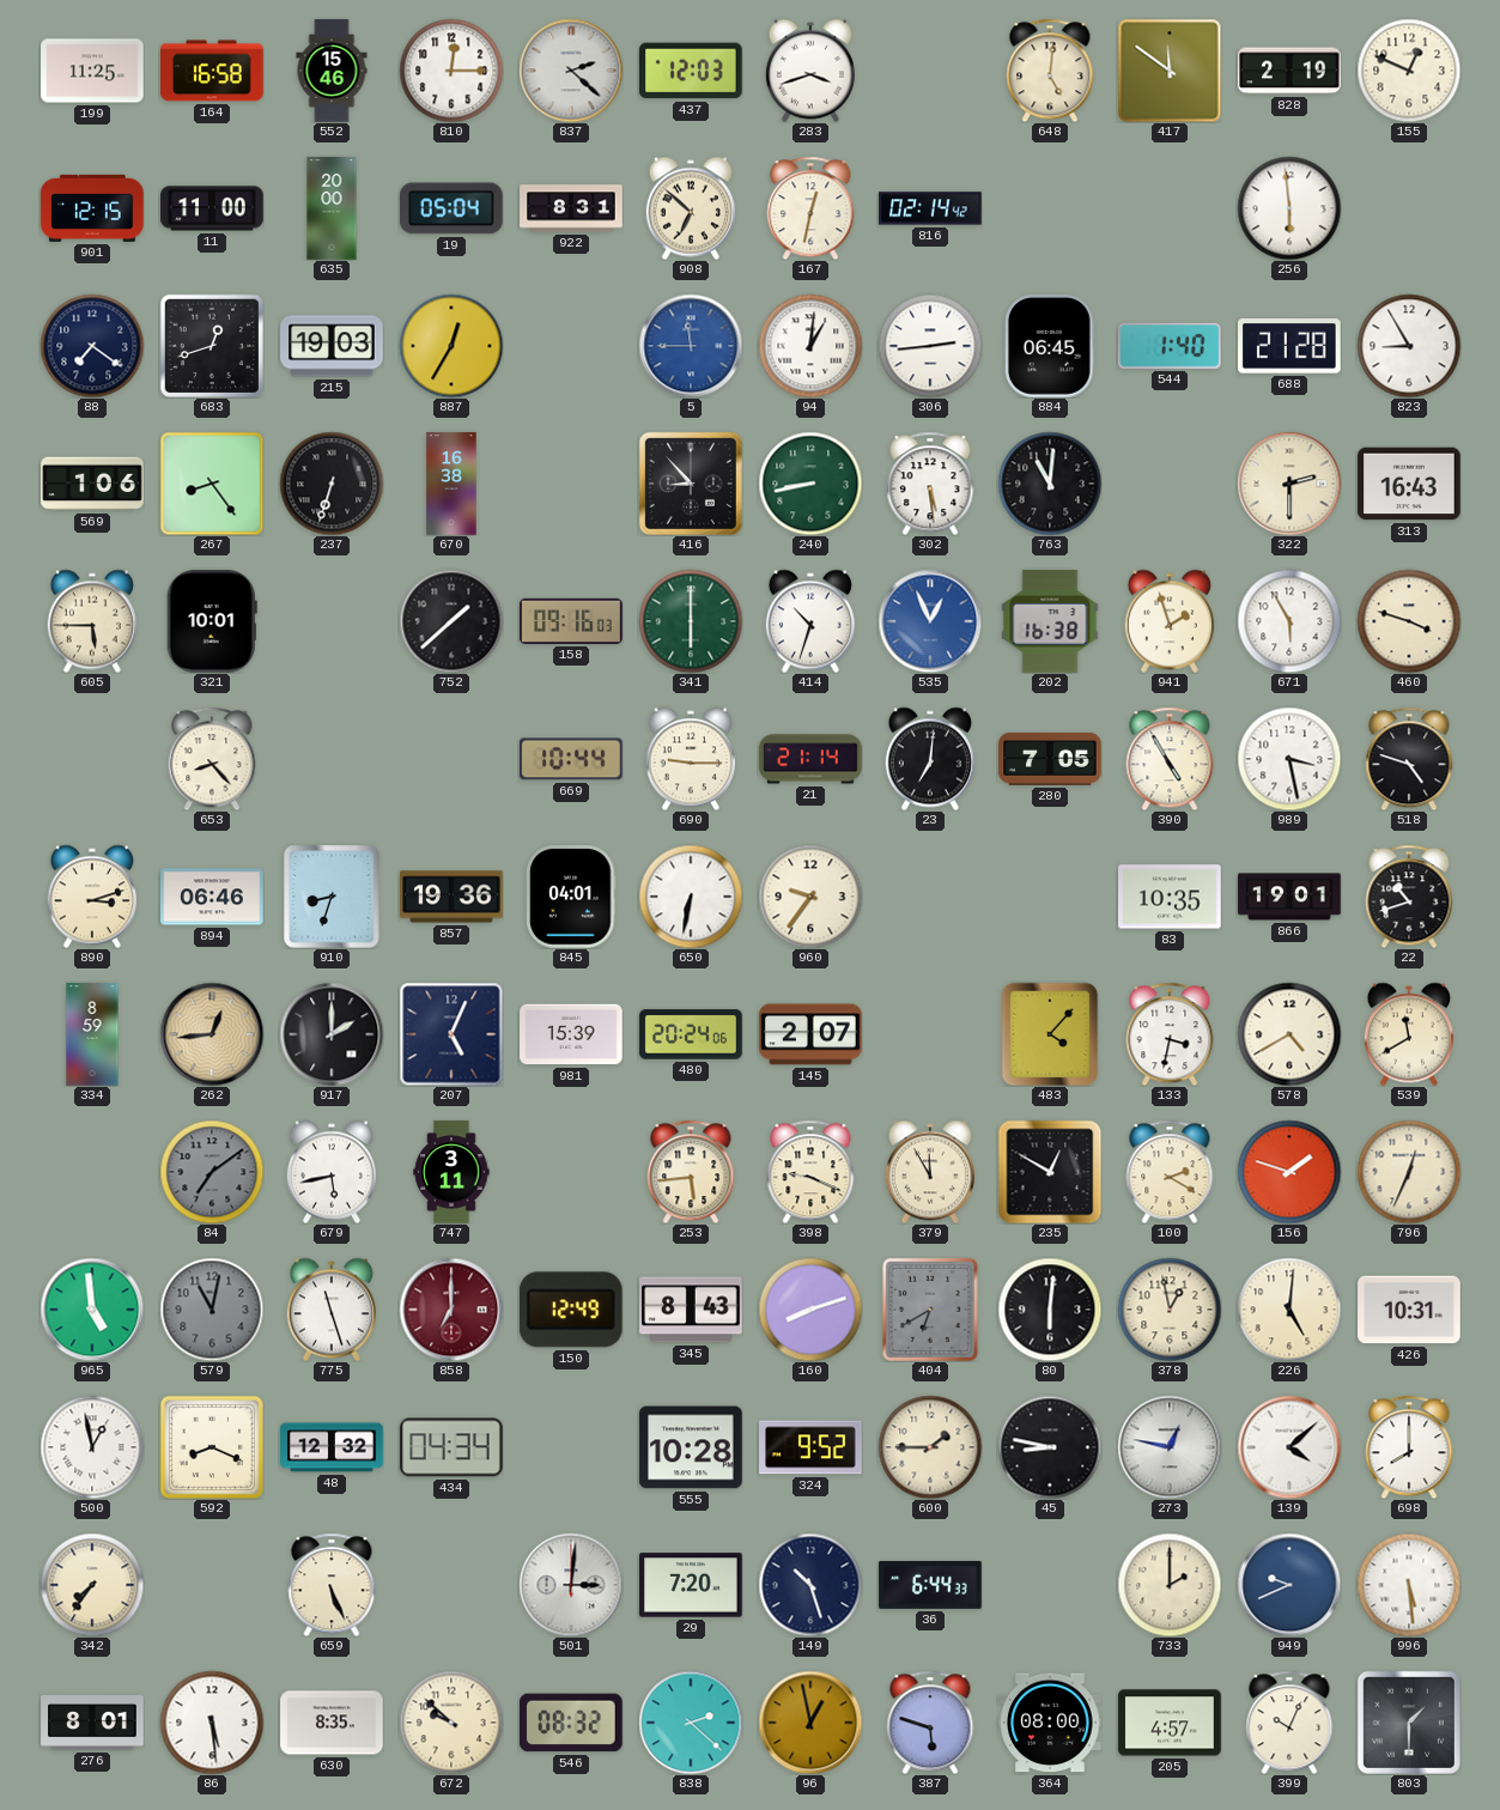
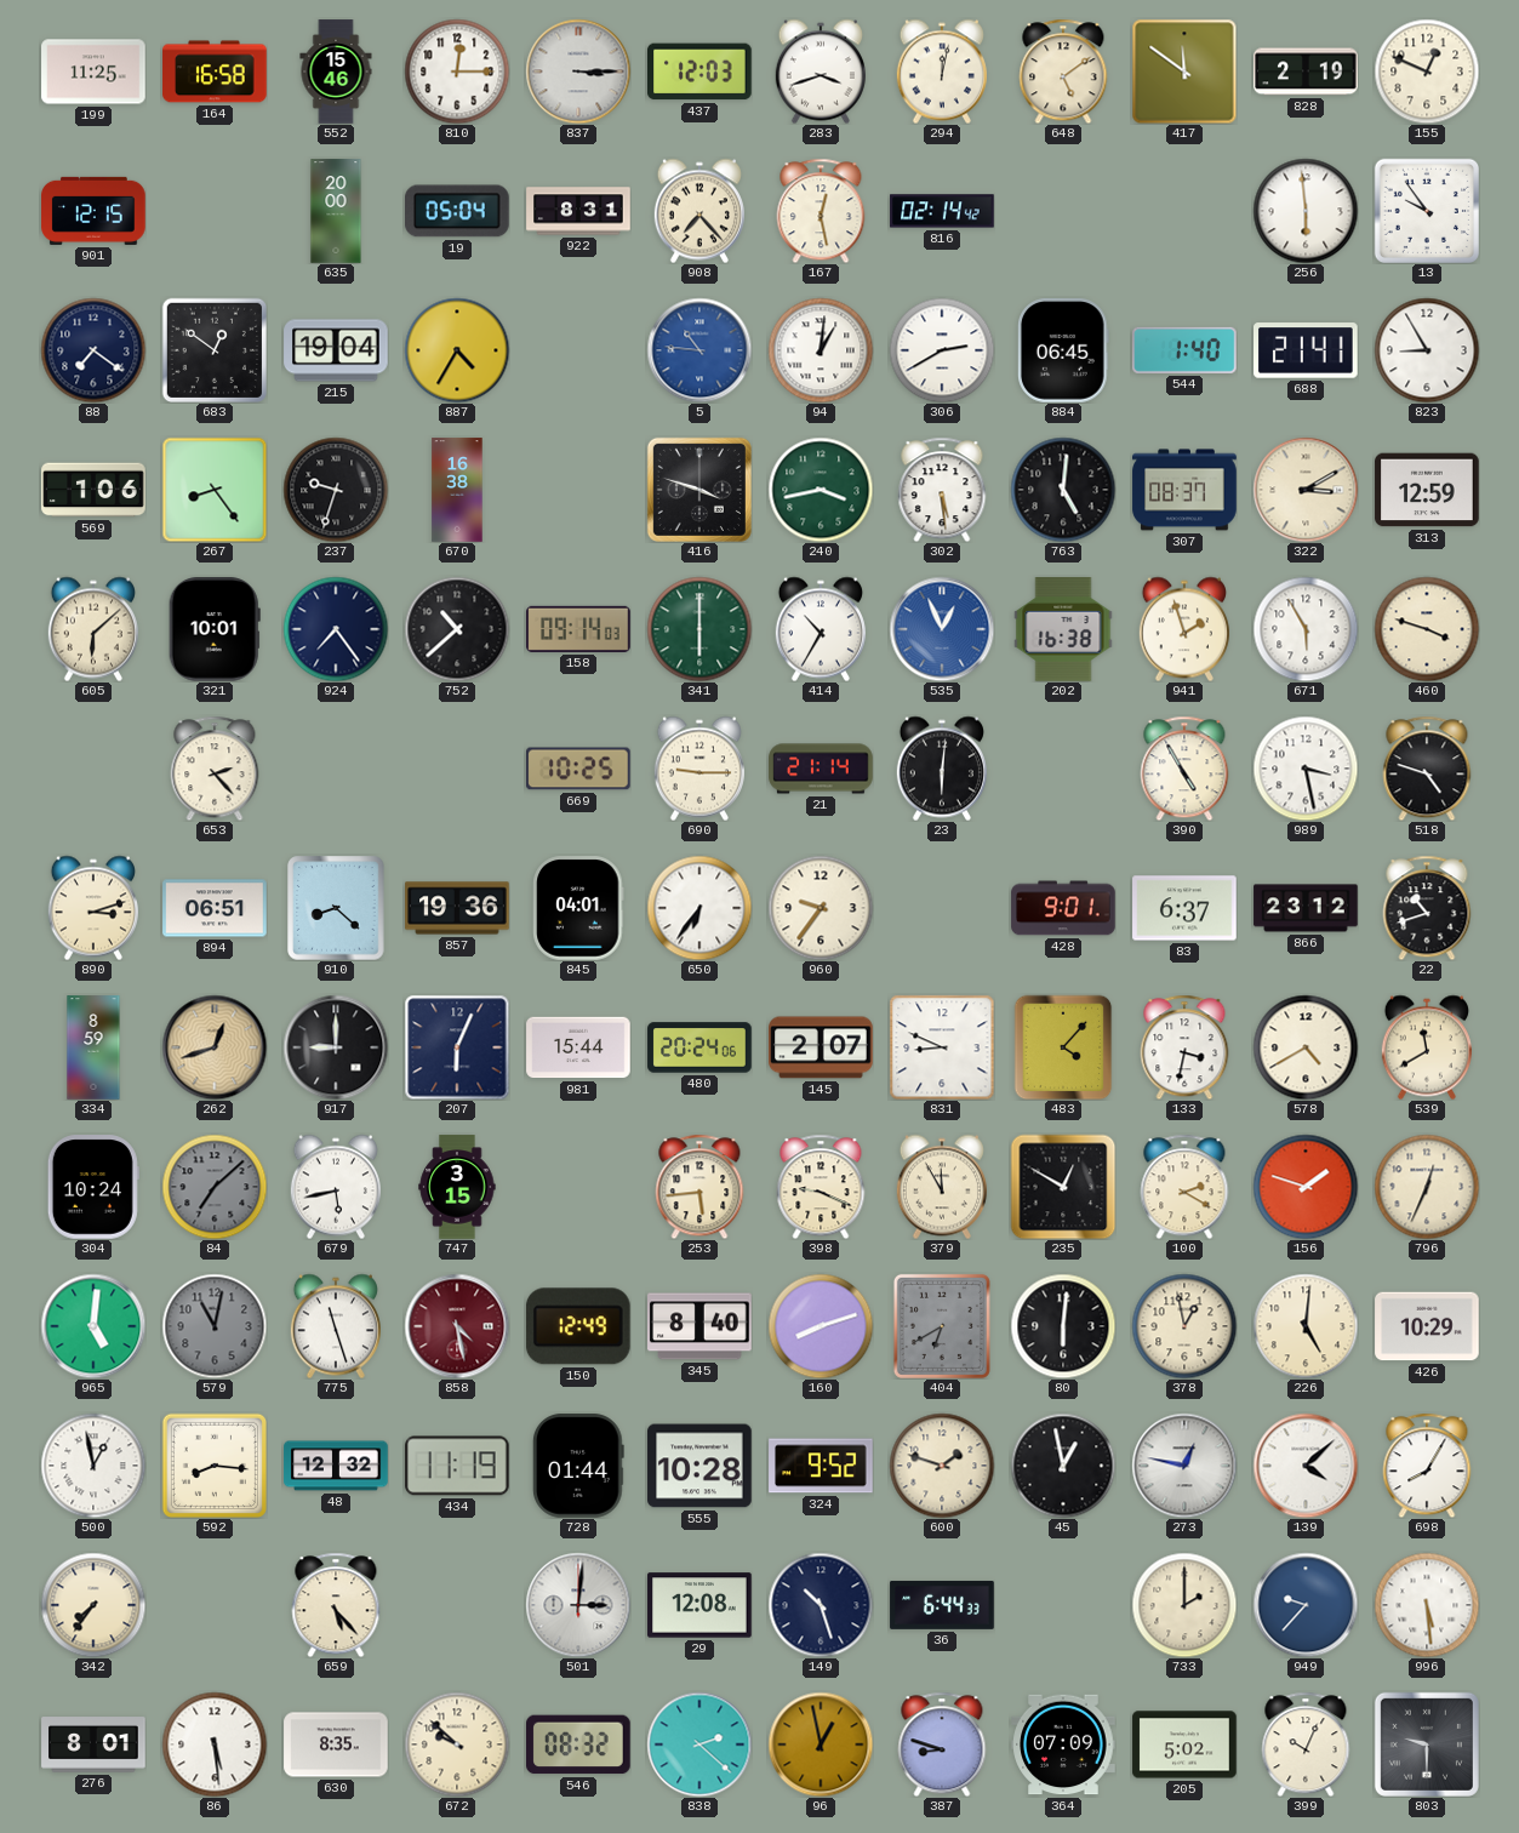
837: 2:22 -> 3:15
294: none -> 12:02
648: 5:01 -> 5:09
11: 11:00 -> none
908: 6:52 -> 7:23
167: 12:32 -> 12:28
13: none -> 9:54
683: 12:42 -> 12:51
215: 19:03 -> 19:04
887: 12:35 -> 4:35
5: 11:45 -> 10:46
306: 2:44 -> 2:40
688: 21:28 -> 21:41
237: 6:33 -> 9:33
416: 8:53 -> 3:48
240: 8:43 -> 3:43
763: 11:01 -> 5:01
307: none -> 08:37
322: 2:30 -> 3:10
313: 16:43 -> 12:59
605: 5:45 -> 6:08
924: none -> 7:24
752: 1:38 -> 10:38
158: 09:16 -> 09:14
414: 10:33 -> 10:35
653: 8:23 -> 2:23
669: 10:44 -> 10:25
23: 7:01 -> 6:01
280: 7:05 -> none
894: 06:46 -> 06:51
910: 8:33 -> 8:22
650: 6:32 -> 6:36
428: none -> 9:01
83: 10:35 -> 6:37
866: 19:01 -> 23:12
262: 12:44 -> 12:42
917: 2:00 -> 9:00
207: 5:04 -> 6:04
981: 15:39 -> 15:44
831: none -> 8:49
304: none -> 10:24
84: 7:09 -> 7:08
747: 3:11 -> 3:15
965: 4:59 -> 5:01
858: 7:00 -> 4:28
345: 8:43 -> 8:40
426: 10:31 -> 10:29
592: 8:19 -> 8:16
434: 04:34 -> 11:19
728: none -> 01:44
600: 1:45 -> 1:48
45: 8:47 -> 12:58
698: 8:00 -> 8:05
659: 5:26 -> 5:23
29: 7:20 -> 12:08
949: 9:41 -> 9:37
387: 5:48 -> 8:48
364: 08:00 -> 07:09
205: 4:57 -> 5:02
803: 1:30 -> 9:30
